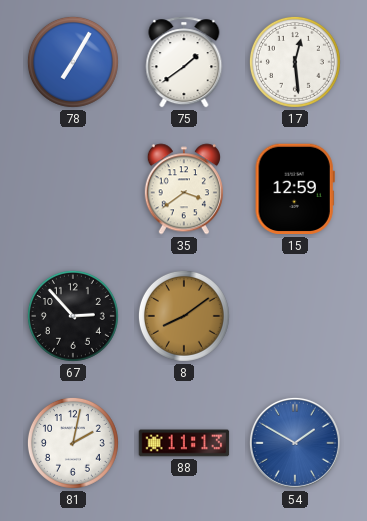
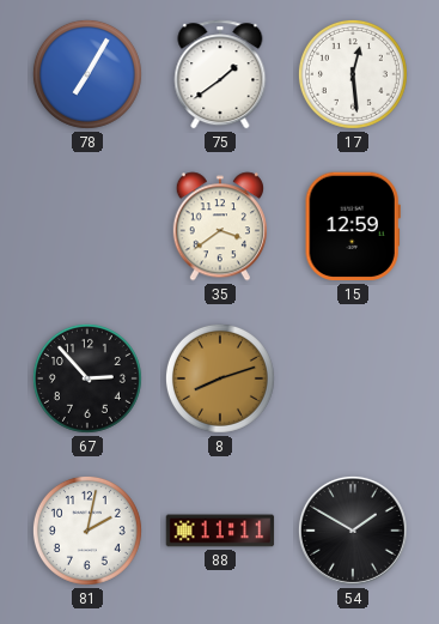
8: 8:09 -> 8:12
88: 11:13 -> 11:11
54 dial: blue -> black
